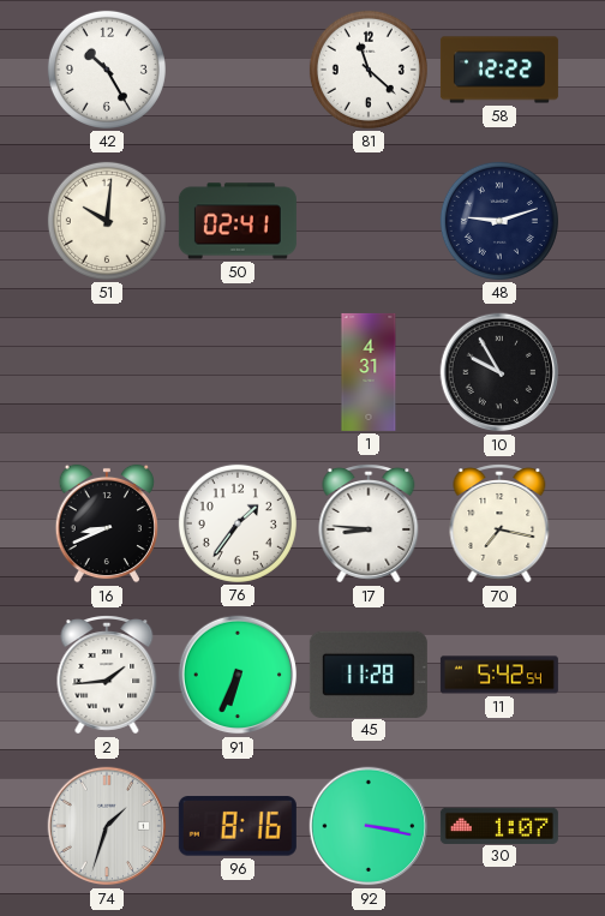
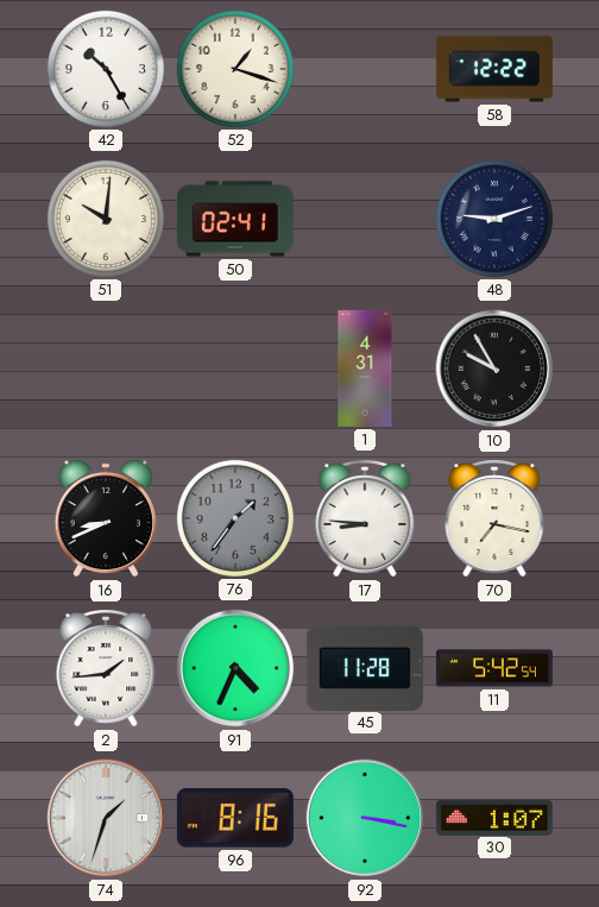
52: none -> 1:18
81: 11:22 -> none
76 dial: white -> grey
91: 6:34 -> 4:34
